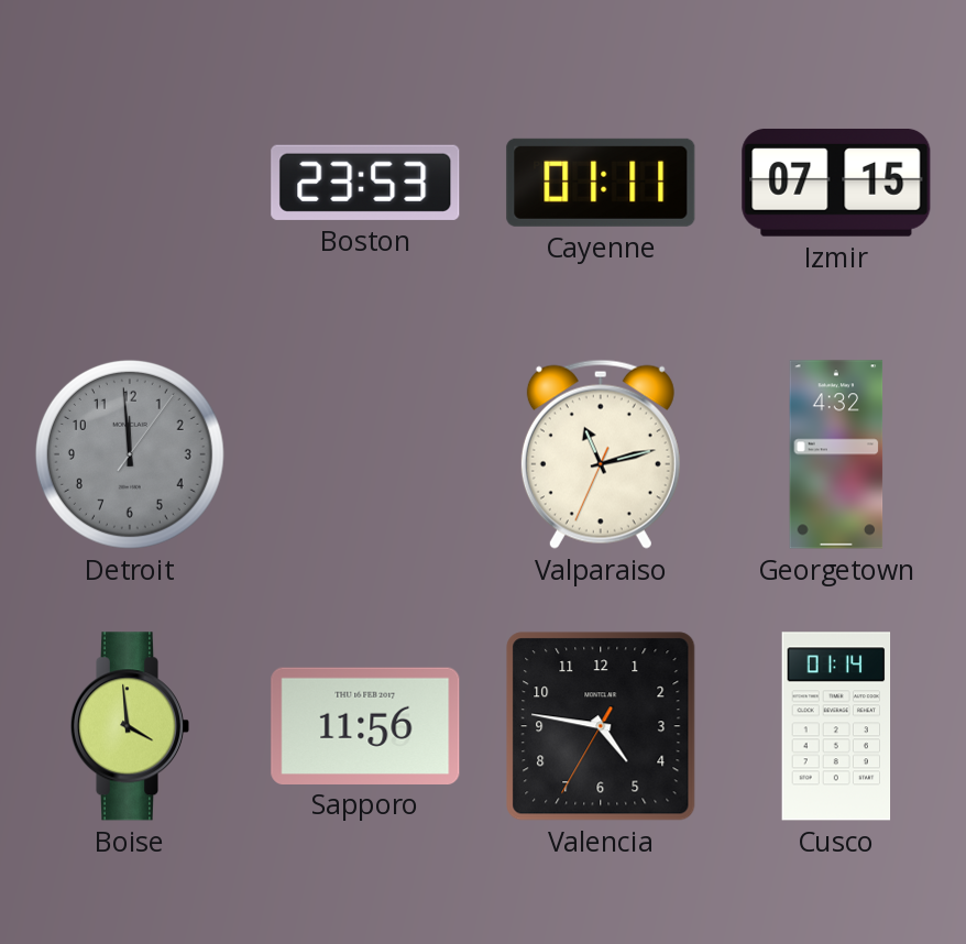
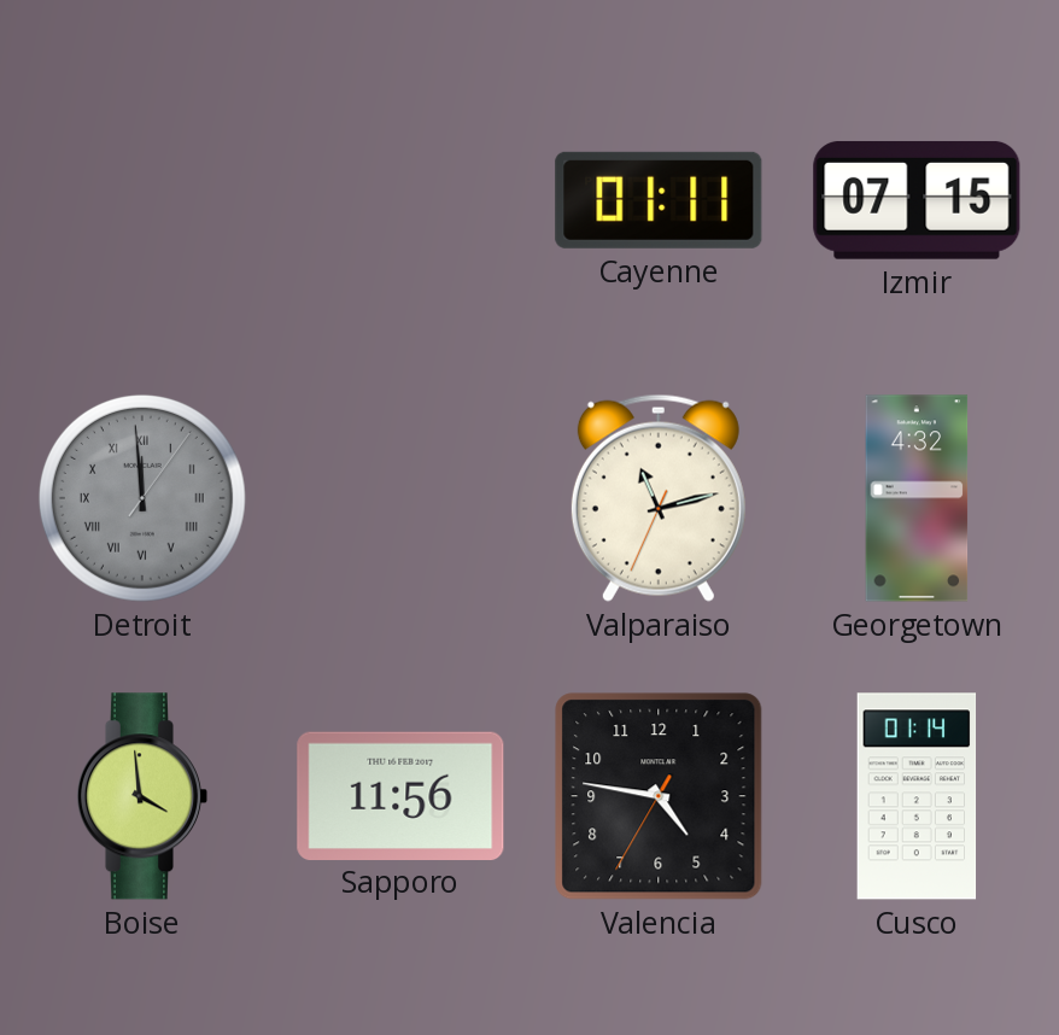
Boston: 23:53 -> none
Detroit numerals: Arabic -> Roman
